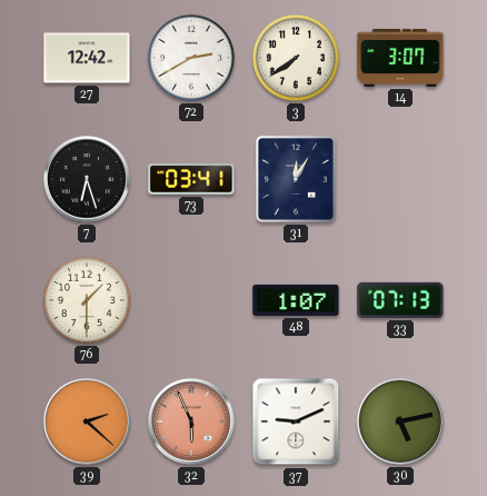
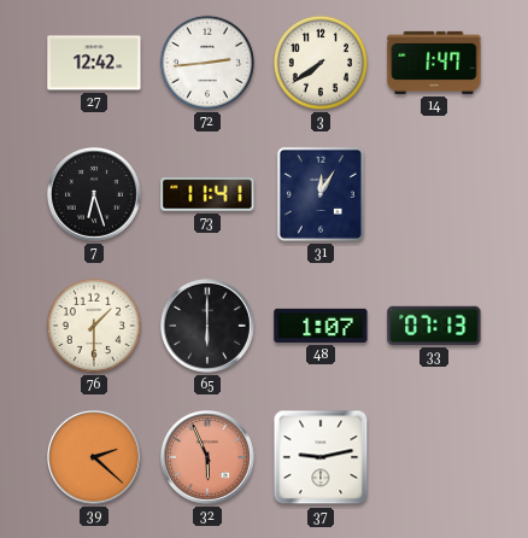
72: 2:40 -> 2:44
14: 3:07 -> 1:47
73: 03:41 -> 11:41
65: none -> 6:00
37: 9:11 -> 9:13
30: 5:13 -> none
